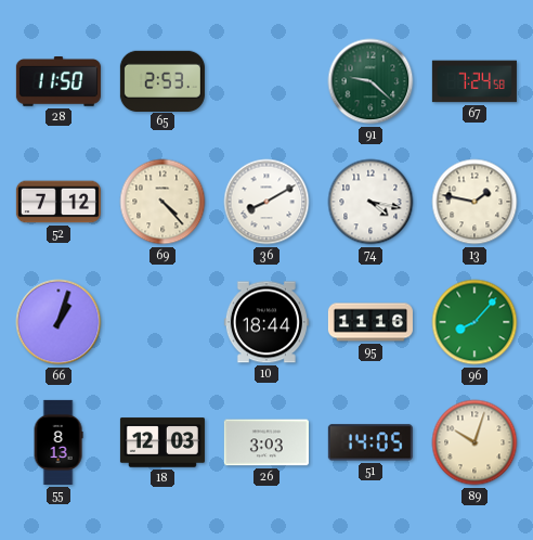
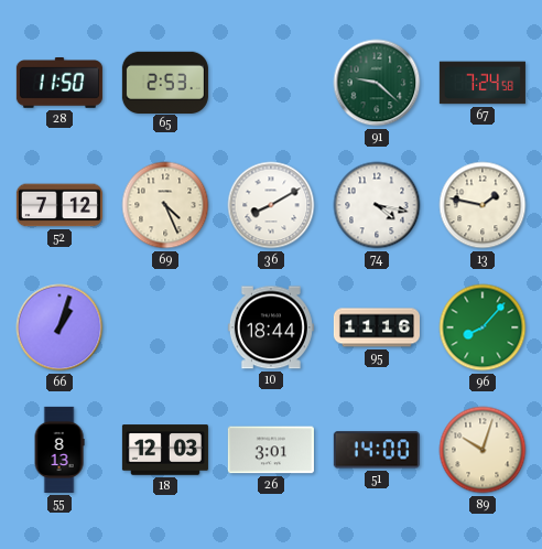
69: 4:23 -> 4:26
26: 3:03 -> 3:01
51: 14:05 -> 14:00
